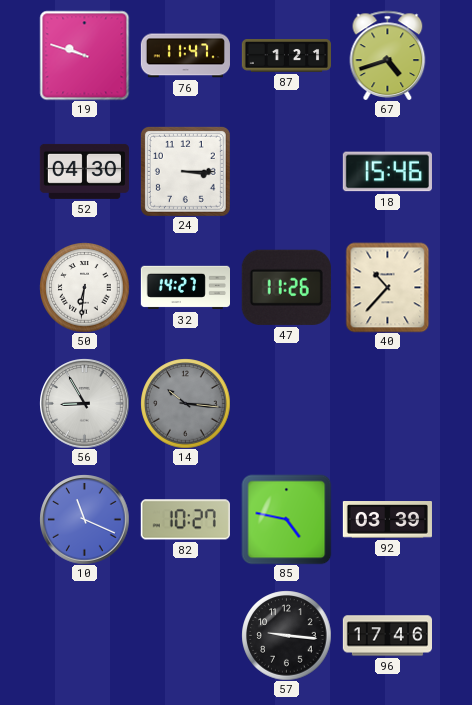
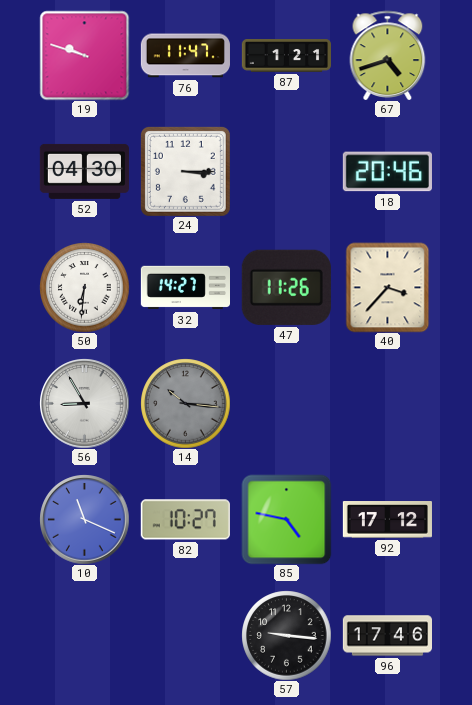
18: 15:46 -> 20:46
40: 10:37 -> 3:37
92: 03:39 -> 17:12
